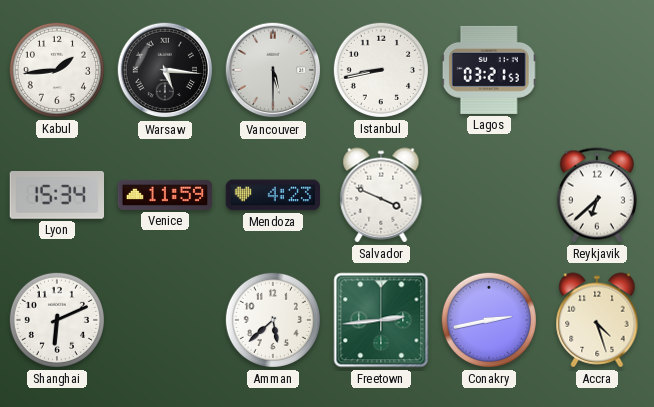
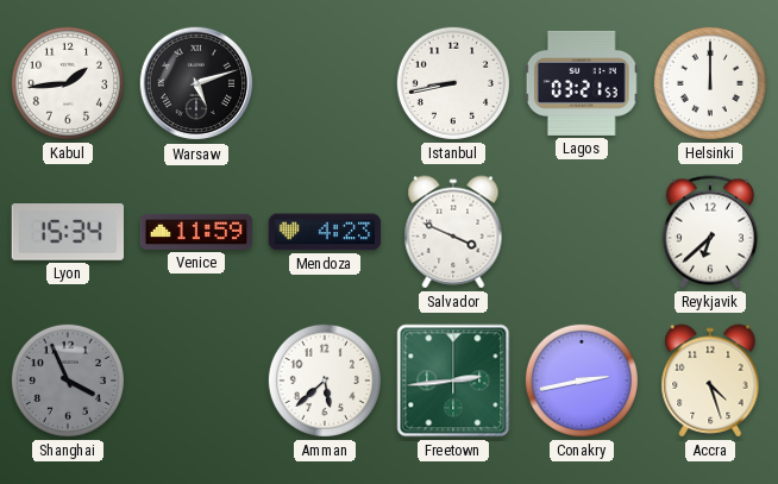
Warsaw: 5:16 -> 5:12
Vancouver: 5:30 -> none
Helsinki: none -> 12:00
Shanghai: 6:11 -> 3:56
Shanghai dial: white -> grey
